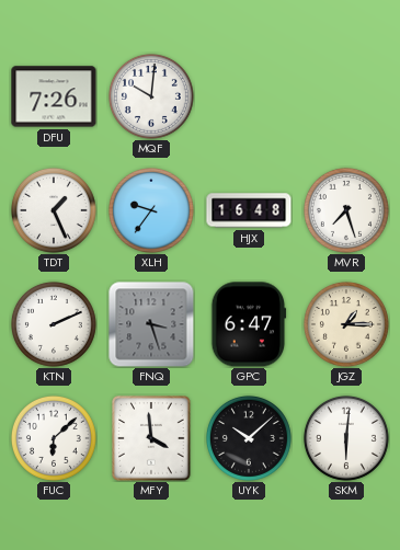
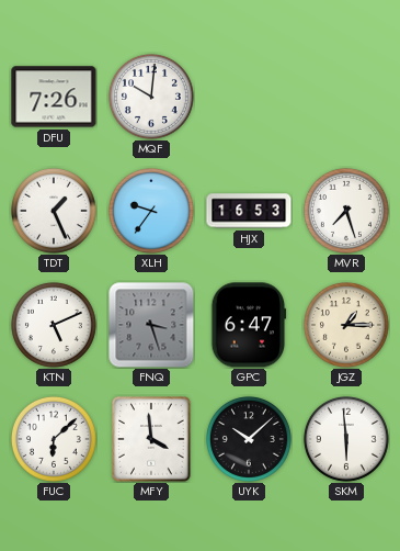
HJX: 16:48 -> 16:53
KTN: 2:11 -> 5:11
SKM: 6:01 -> 5:59
